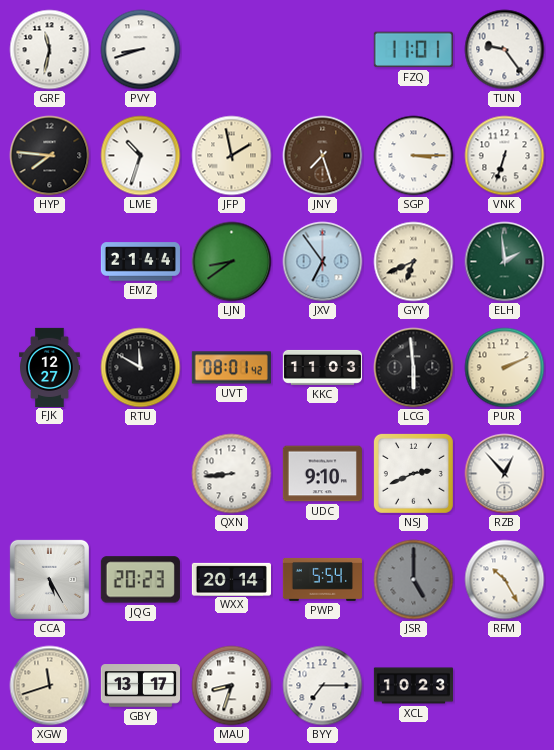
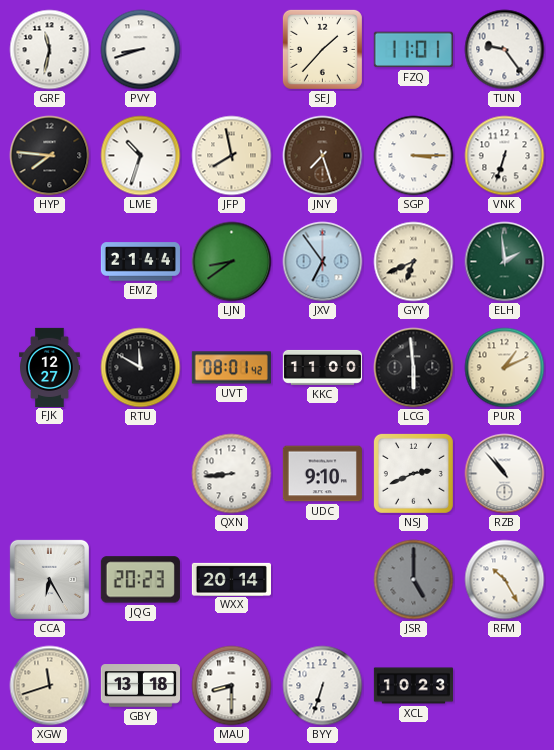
SEJ: none -> 1:37
JFP: 1:58 -> 7:58
KKC: 11:03 -> 11:00
PUR: 2:11 -> 1:11
RZB: 12:53 -> 10:53
CCA: 5:25 -> 6:25
PWP: 5:54 -> none
GBY: 13:17 -> 13:18
MAU: 8:33 -> 8:30
BYY: 7:15 -> 6:33
